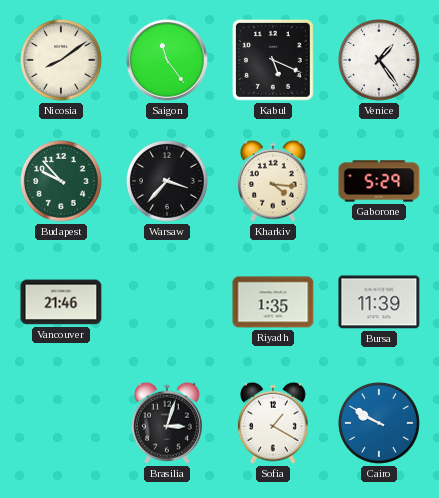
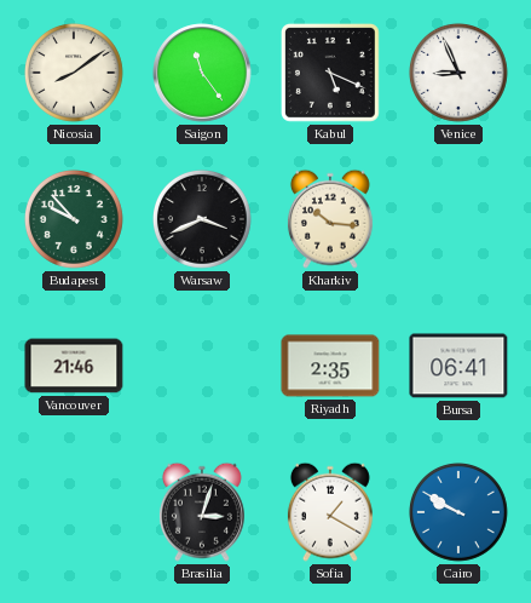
Venice: 1:24 -> 8:56
Warsaw: 3:37 -> 3:41
Kharkiv: 4:16 -> 10:16
Gaborone: 5:29 -> none
Riyadh: 1:35 -> 2:35
Bursa: 11:39 -> 06:41
